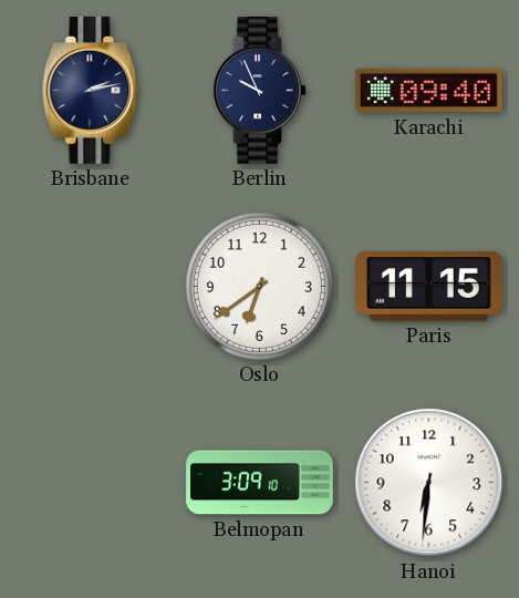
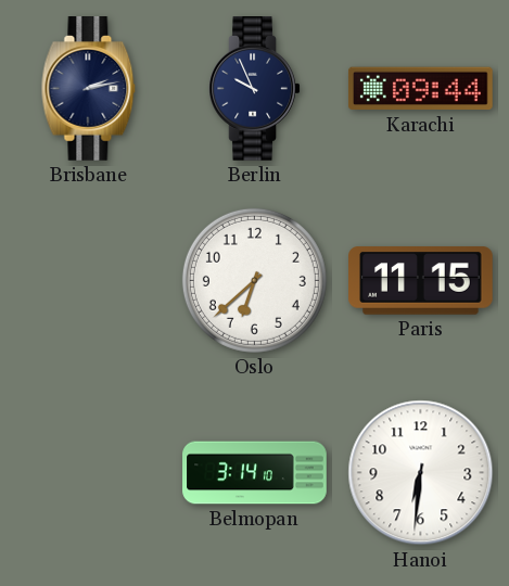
Karachi: 09:40 -> 09:44
Oslo: 6:39 -> 6:38
Belmopan: 3:09 -> 3:14
